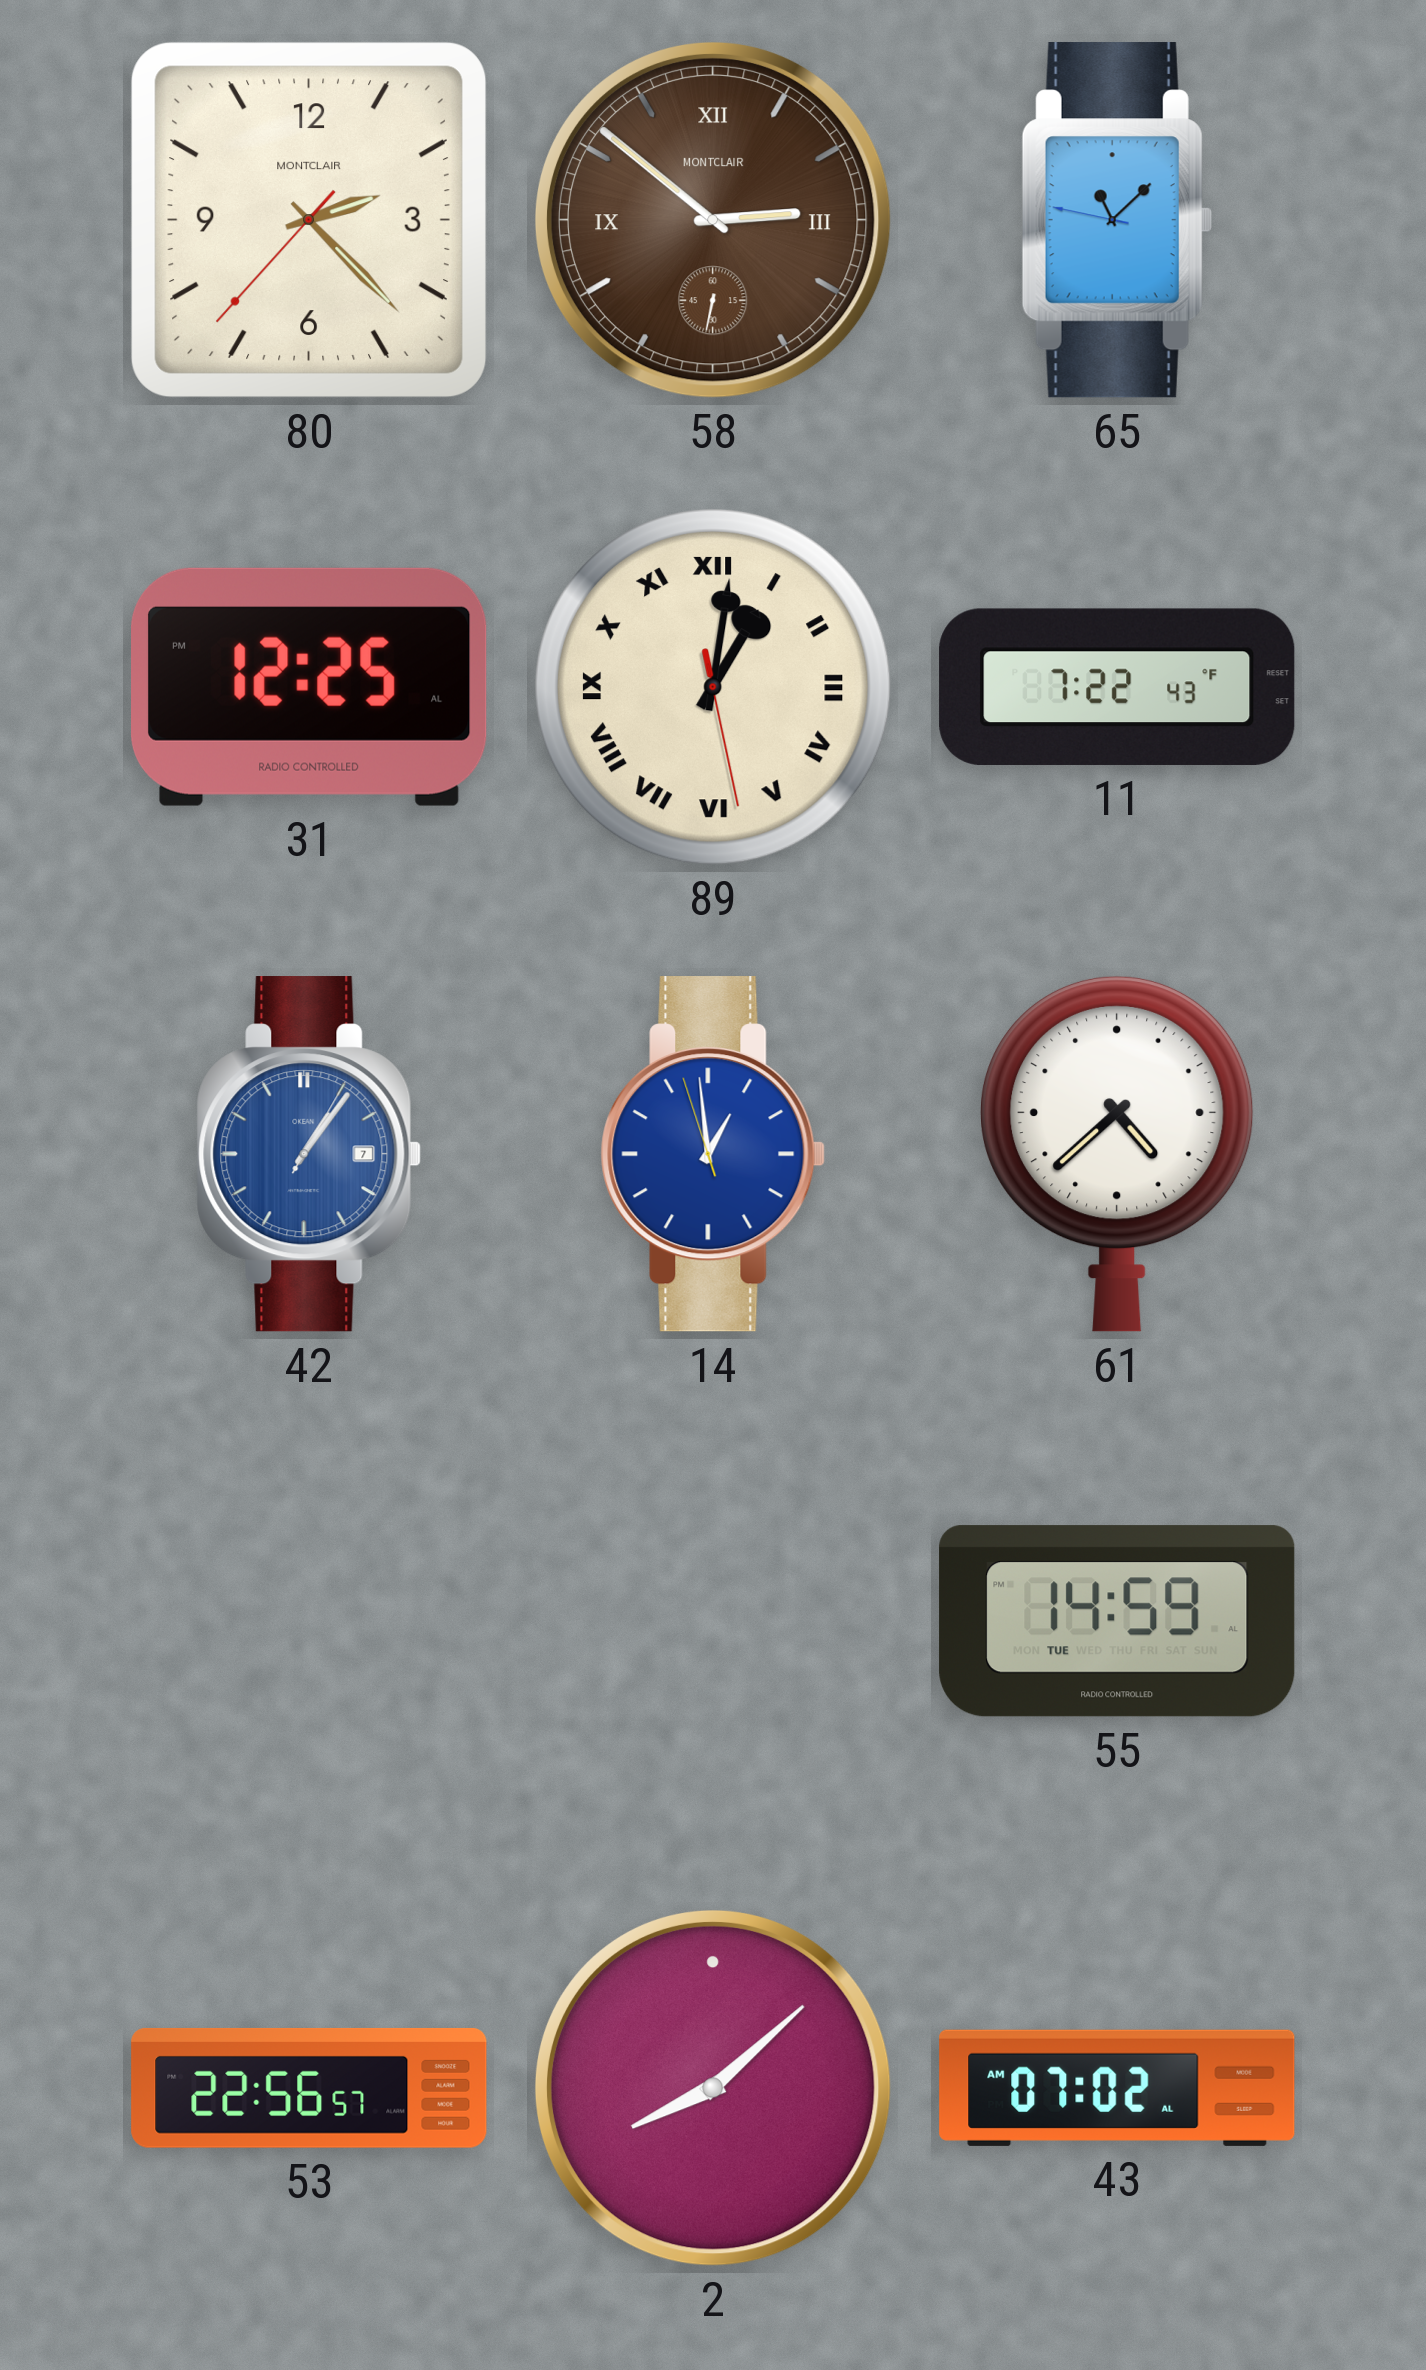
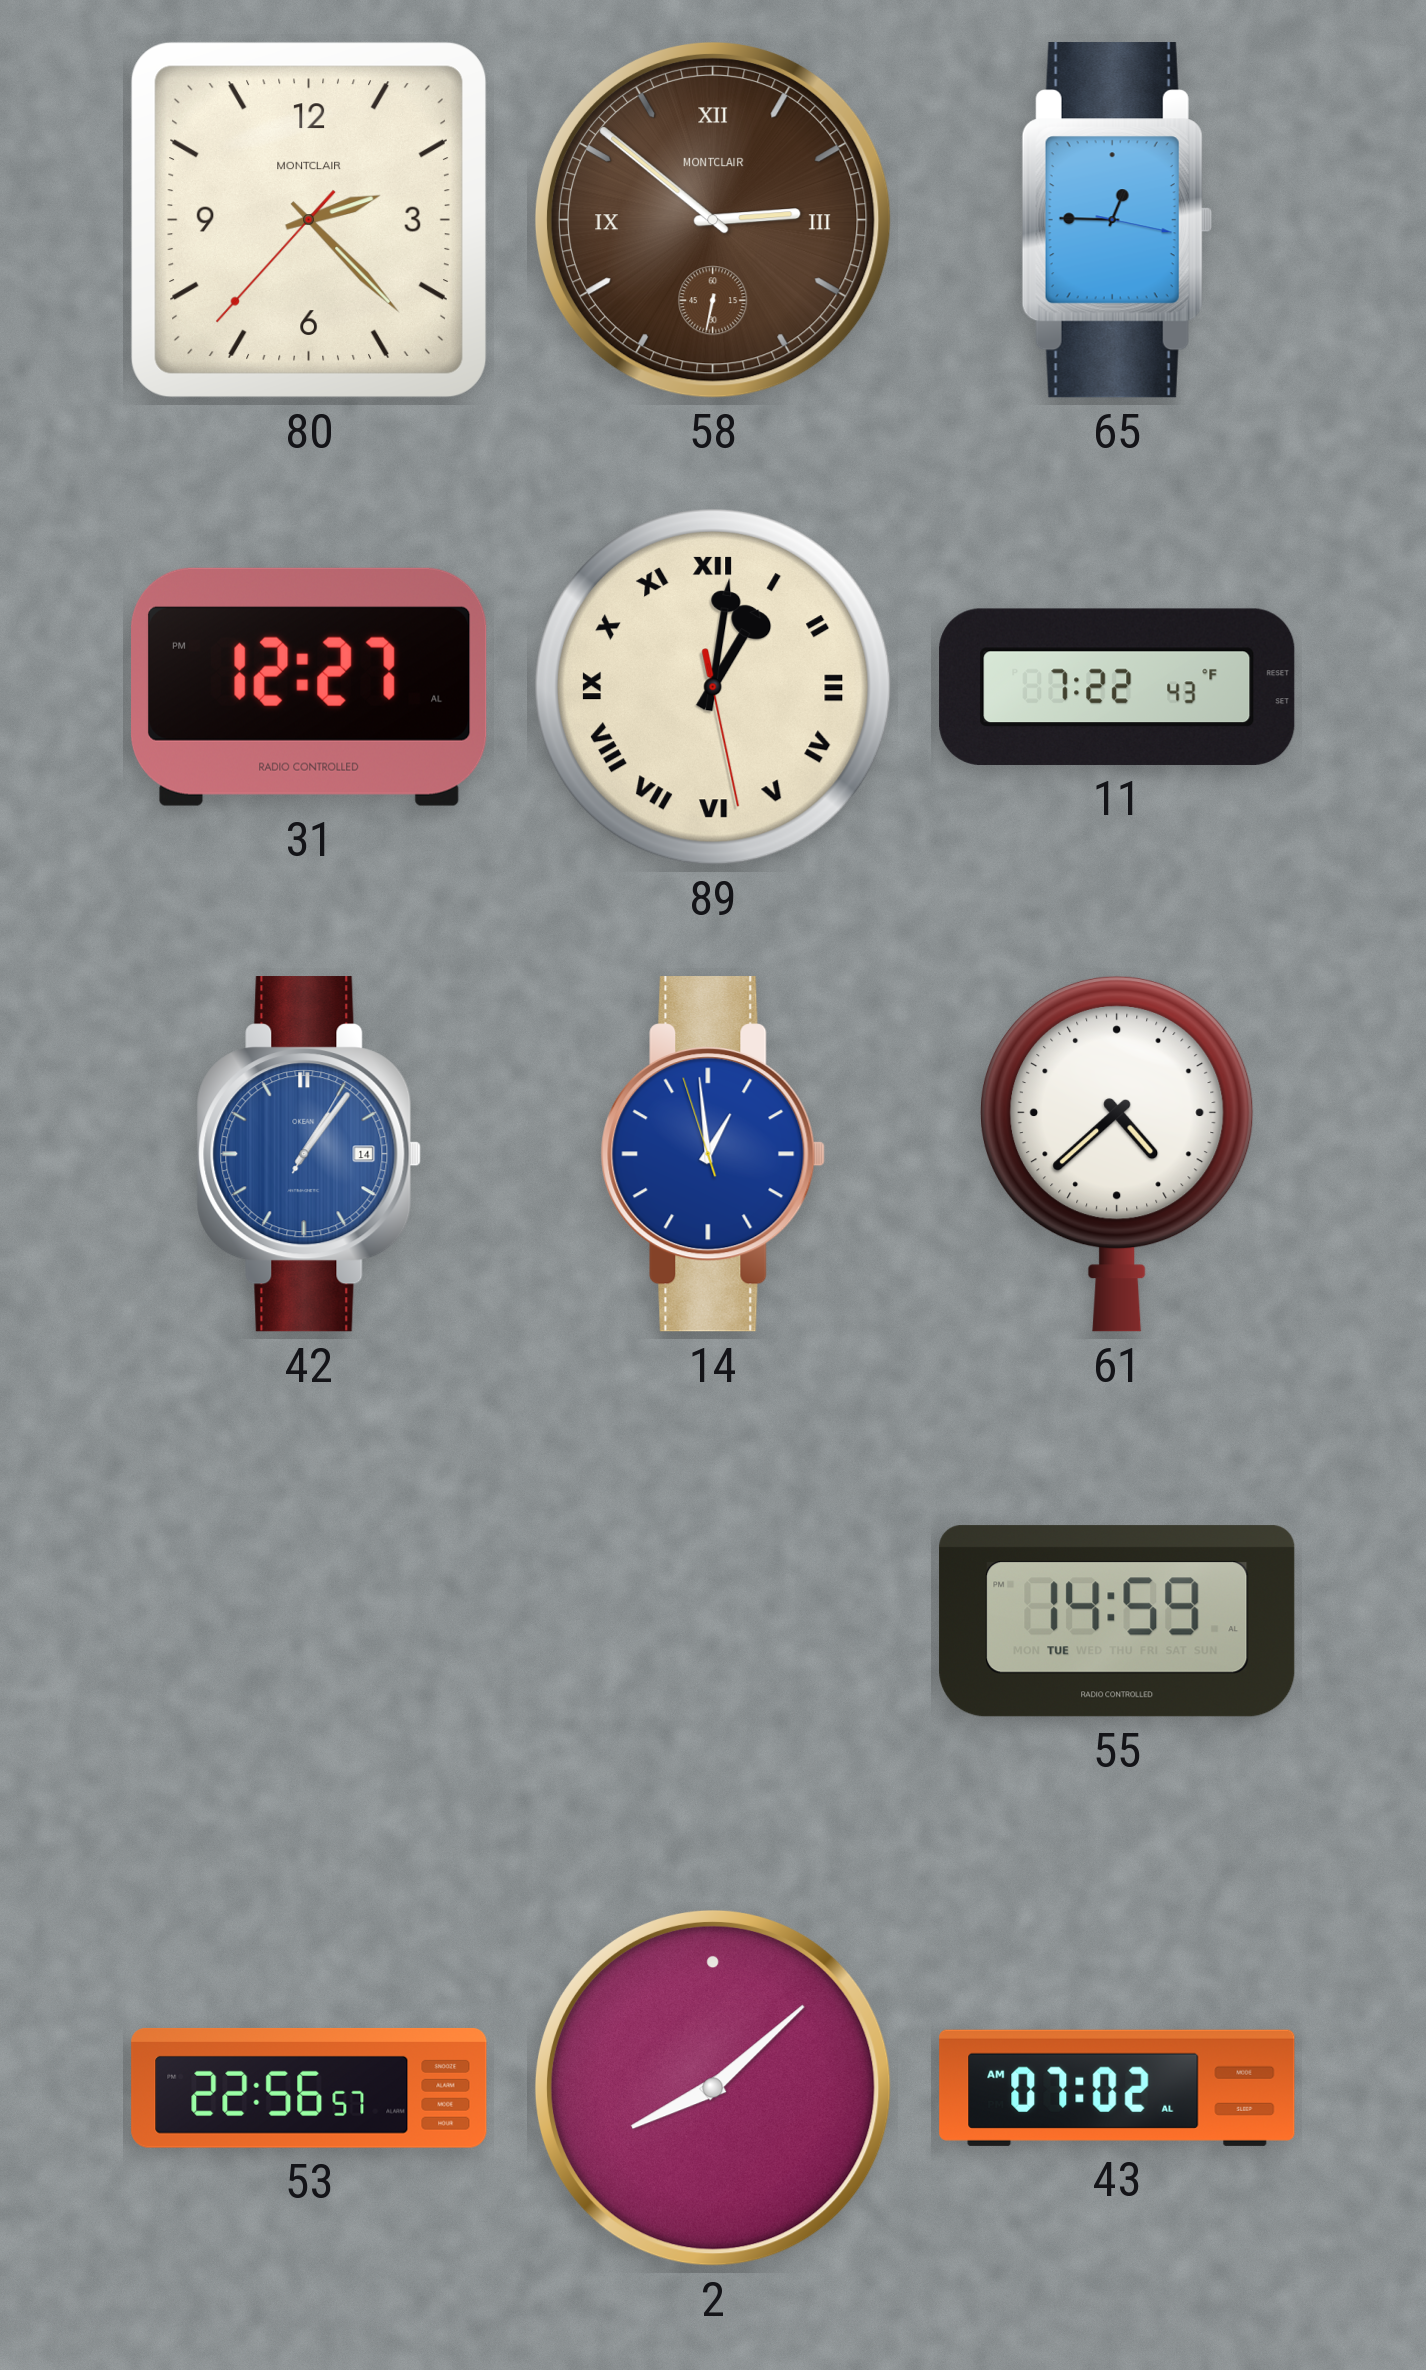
65: 11:07 -> 12:45
31: 12:25 -> 12:27
42 date: 7 -> 14
